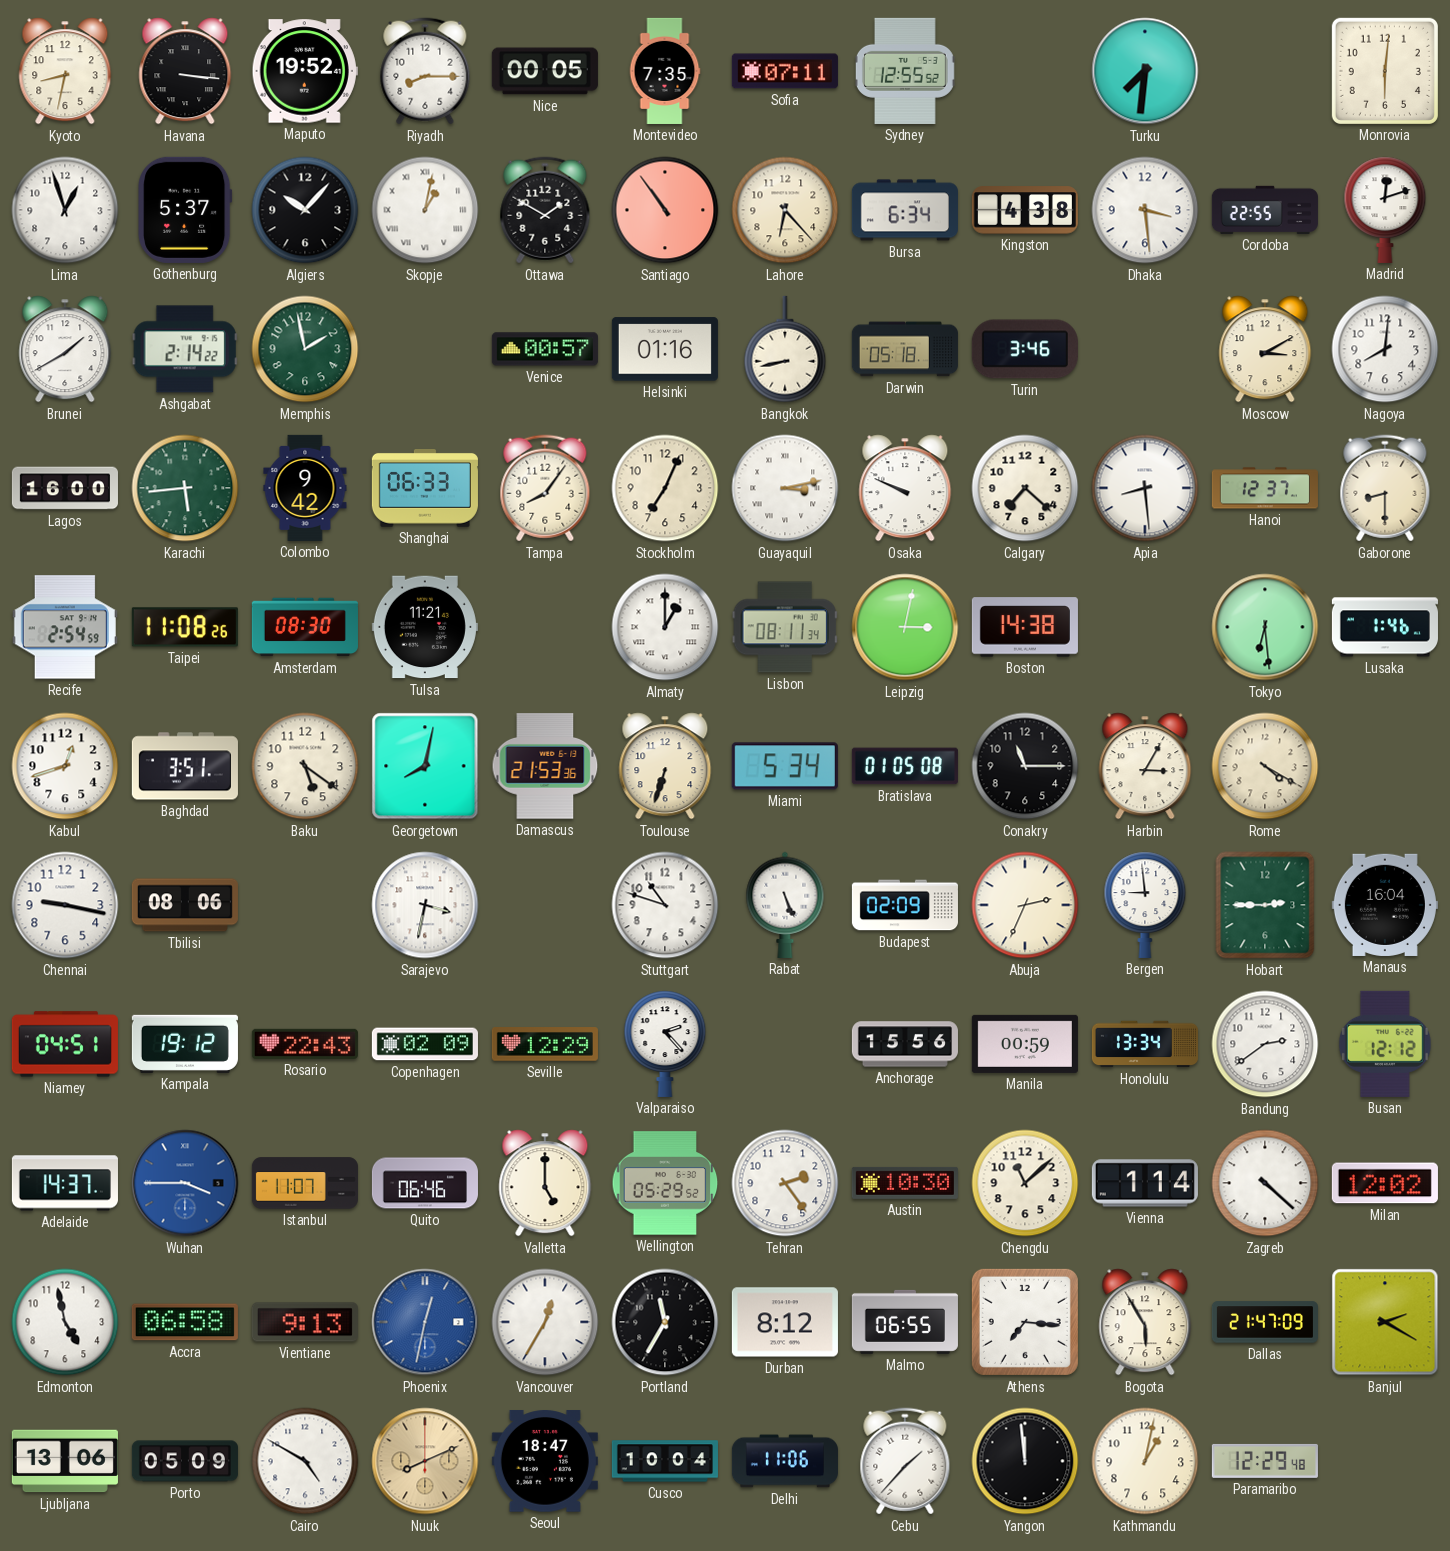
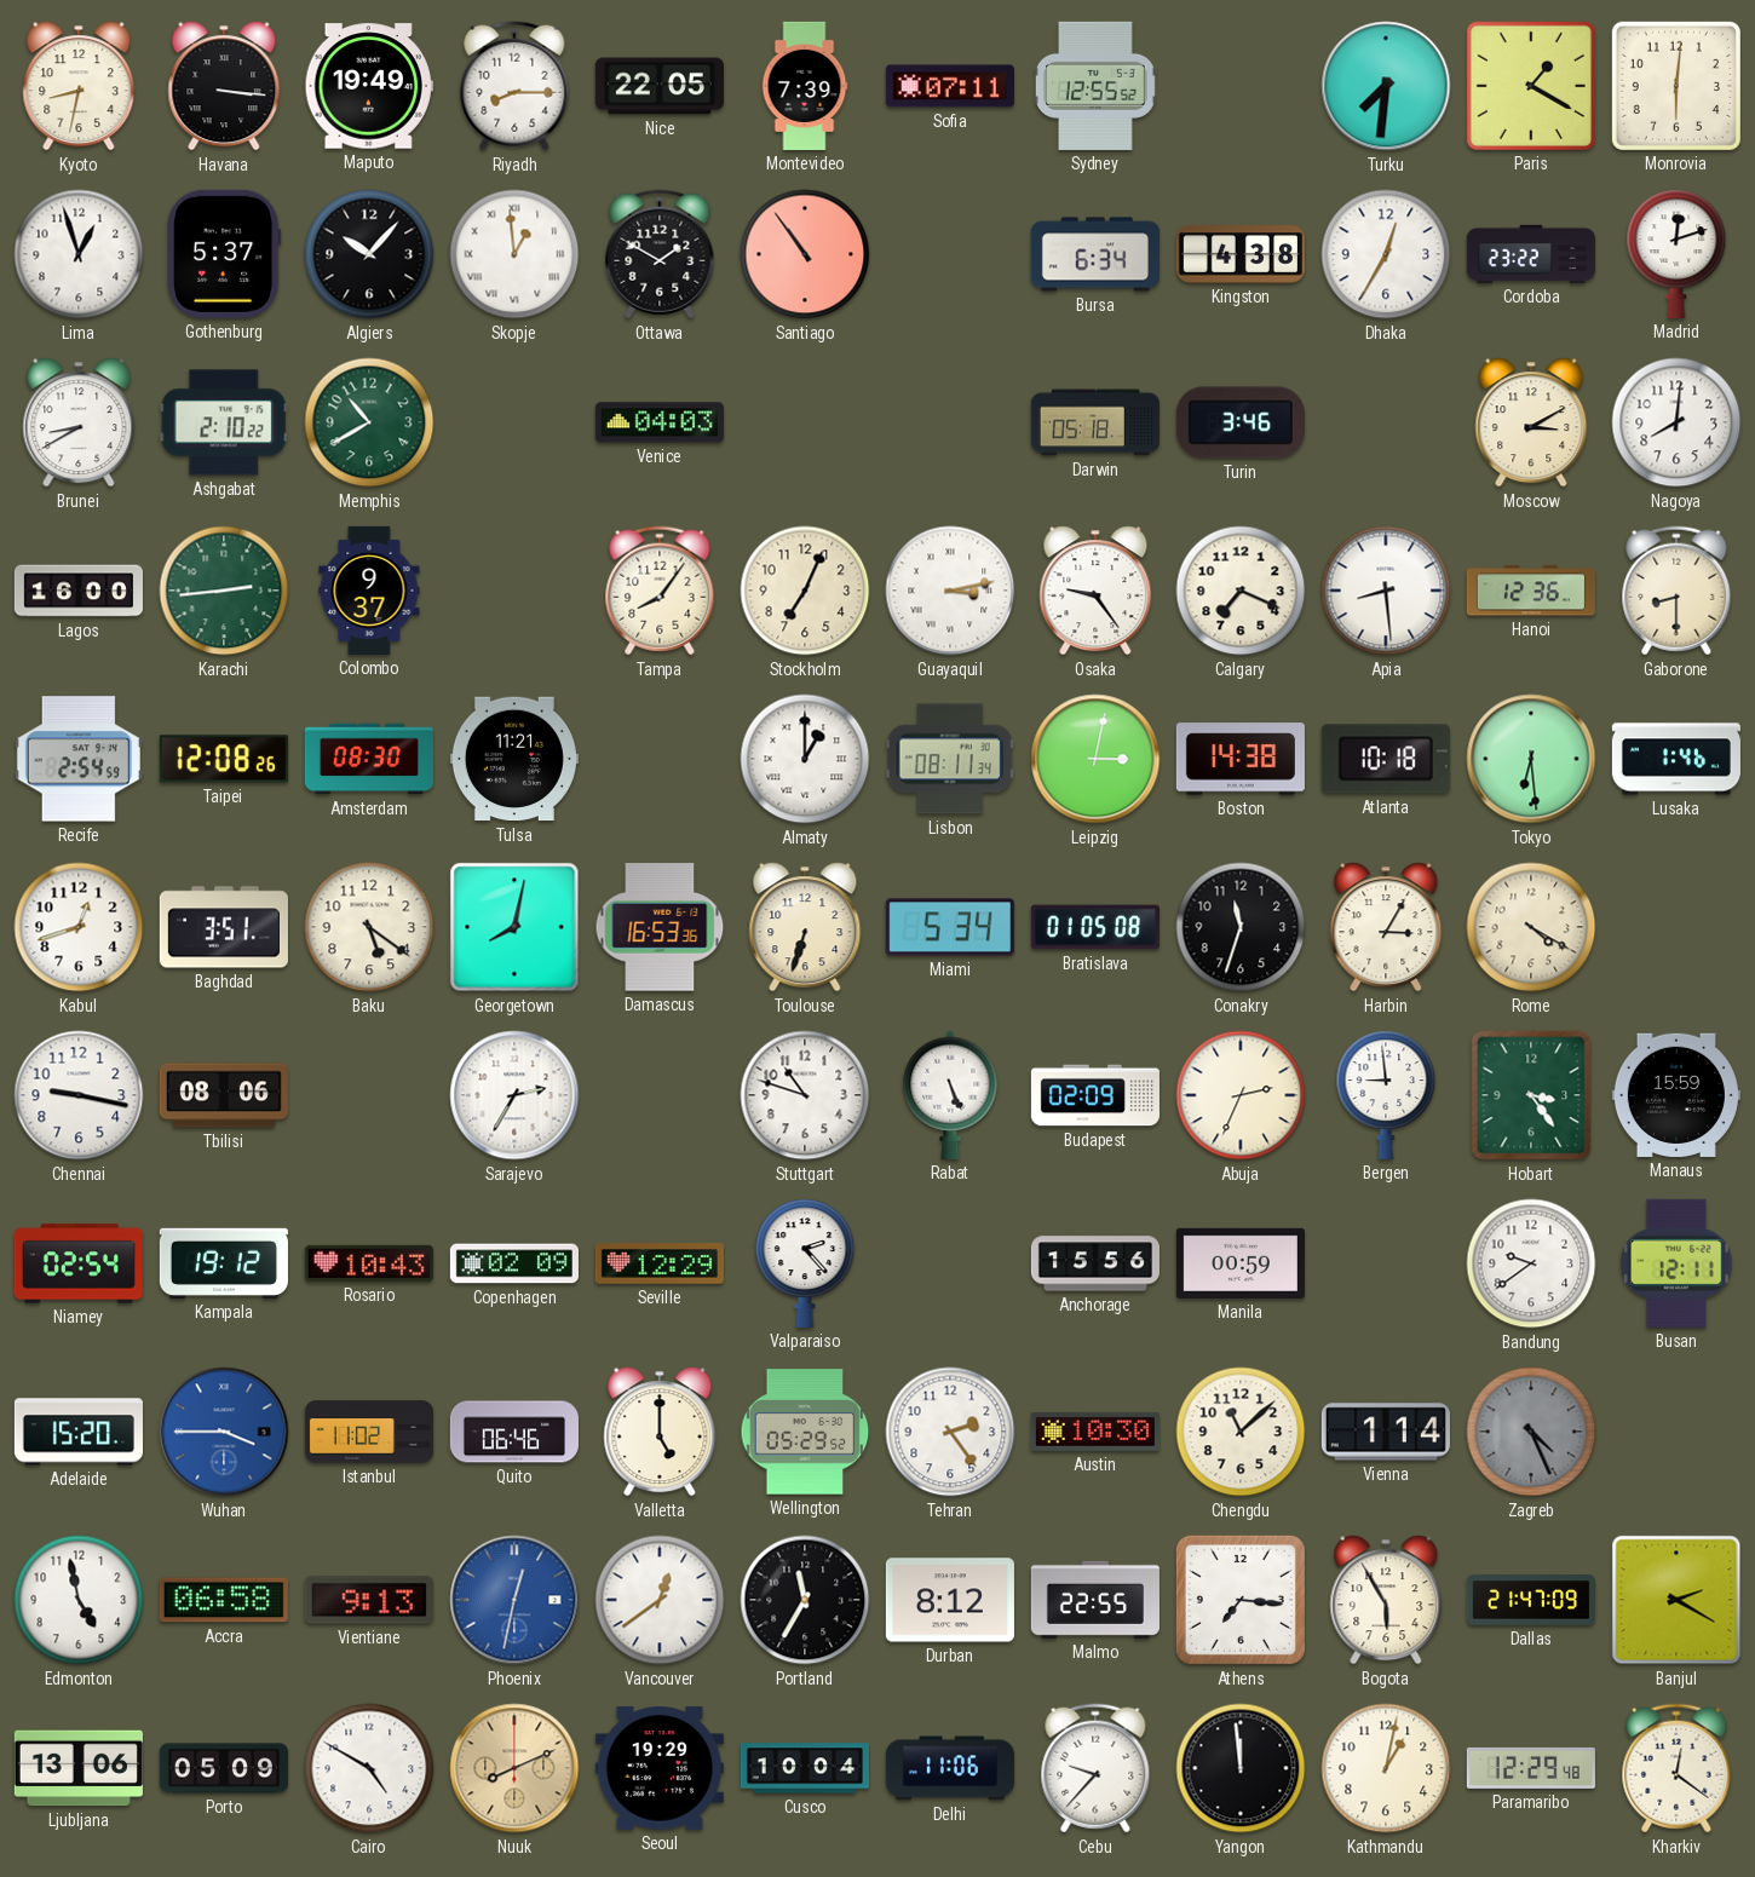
Maputo: 19:52 -> 19:49
Nice: 00:05 -> 22:05
Montevideo: 7:35 -> 7:39
Paris: none -> 1:20
Skopje: 1:02 -> 12:59
Lahore: 6:23 -> none
Dhaka: 3:29 -> 12:35
Cordoba: 22:55 -> 23:22
Brunei: 1:40 -> 8:40
Ashgabat: 2:14 -> 2:10
Memphis: 1:58 -> 10:40
Venice: 00:57 -> 04:03
Helsinki: 01:16 -> none
Bangkok: 8:43 -> none
Karachi: 5:44 -> 2:44
Colombo: 9:42 -> 9:37
Shanghai: 06:33 -> none
Osaka: 9:49 -> 9:24
Calgary: 7:22 -> 7:19
Hanoi: 12:37 -> 12:36
Taipei: 11:08 -> 12:08
Atlanta: none -> 10:18
Damascus: 21:53 -> 16:53
Conakry: 11:15 -> 11:33
Sarajevo: 3:32 -> 2:35
Hobart: 2:45 -> 3:24
Manaus: 16:04 -> 15:59
Niamey: 04:51 -> 02:54
Rosario: 22:43 -> 10:43
Honolulu: 13:34 -> none
Bandung: 2:39 -> 9:39
Busan: 12:12 -> 12:11
Adelaide: 14:37 -> 15:20
Istanbul: 11:07 -> 11:02
Zagreb: 4:22 -> 4:26
Zagreb dial: white -> grey
Milan: 12:02 -> none
Vancouver: 12:35 -> 12:39
Malmo: 06:55 -> 22:55
Seoul: 18:47 -> 19:29
Cebu: 1:37 -> 9:37
Kharkiv: none -> 12:21
